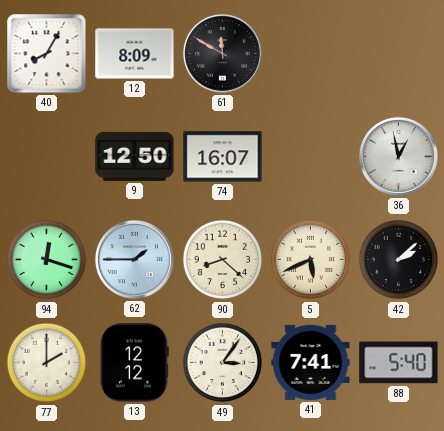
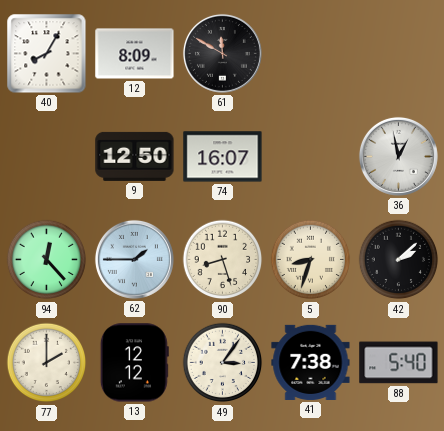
94: 12:18 -> 12:23
90: 8:22 -> 8:27
5: 5:41 -> 8:33
41: 7:41 -> 7:38
